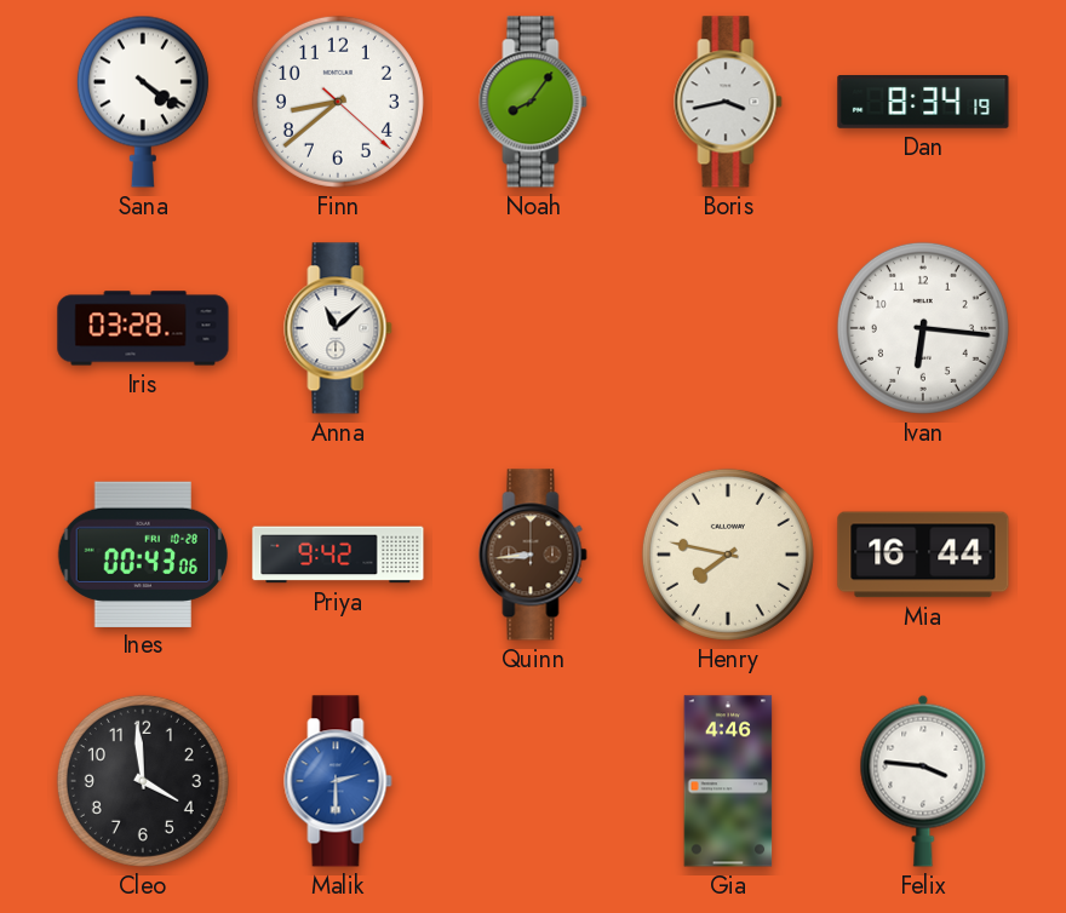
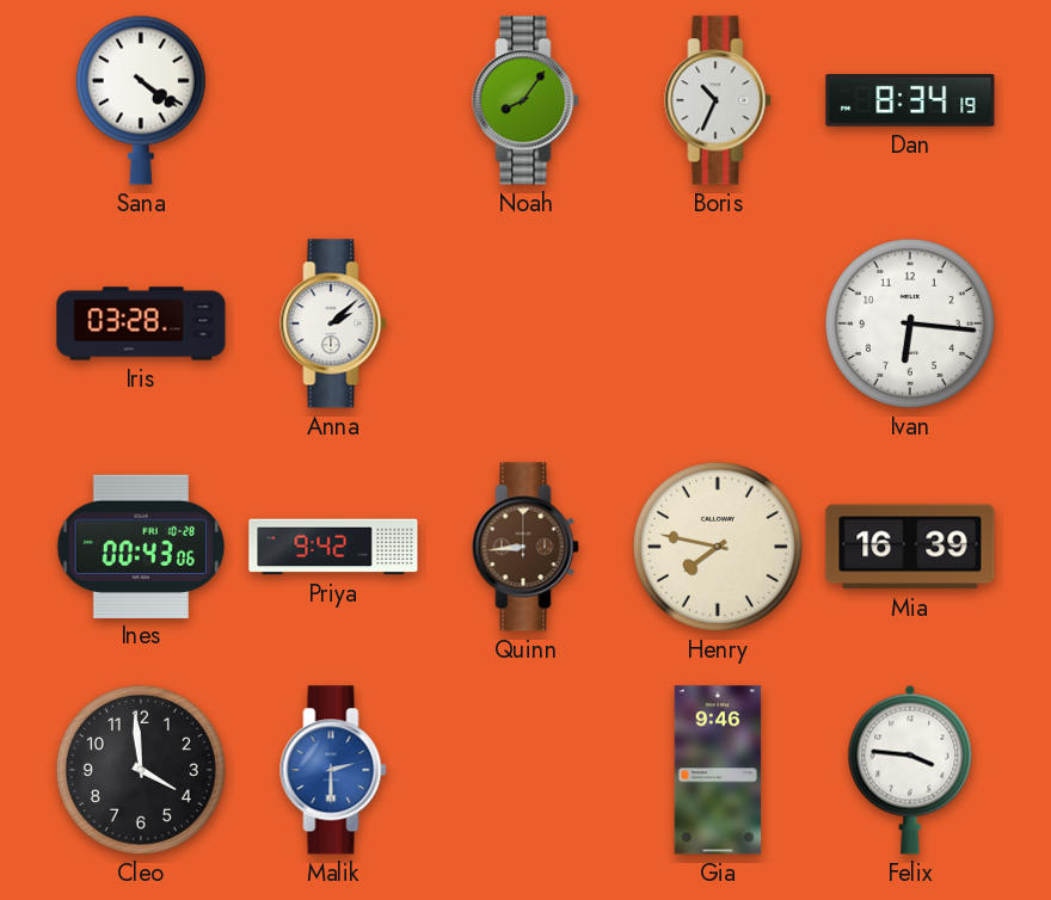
Finn: 8:38 -> none
Boris: 3:43 -> 10:34
Anna: 11:08 -> 2:08
Mia: 16:44 -> 16:39
Gia: 4:46 -> 9:46
